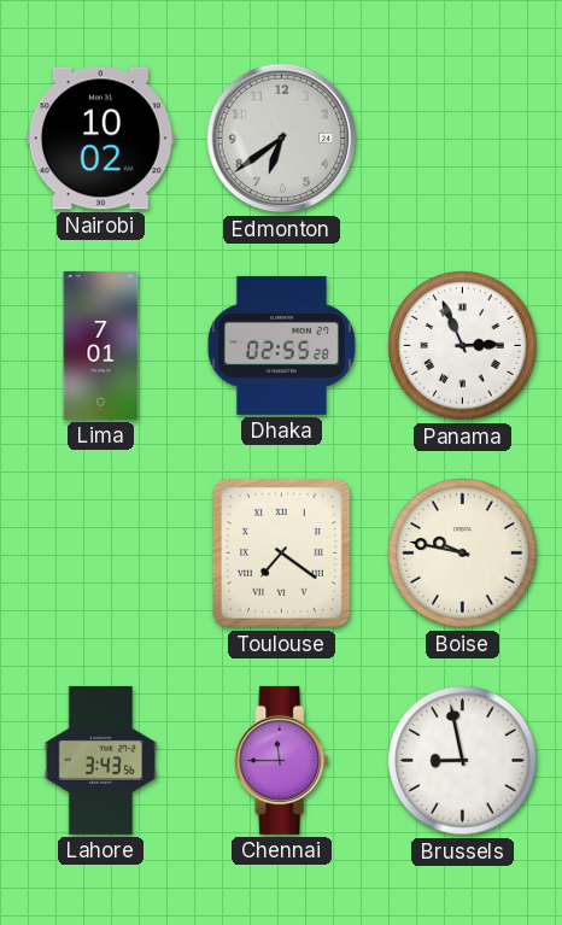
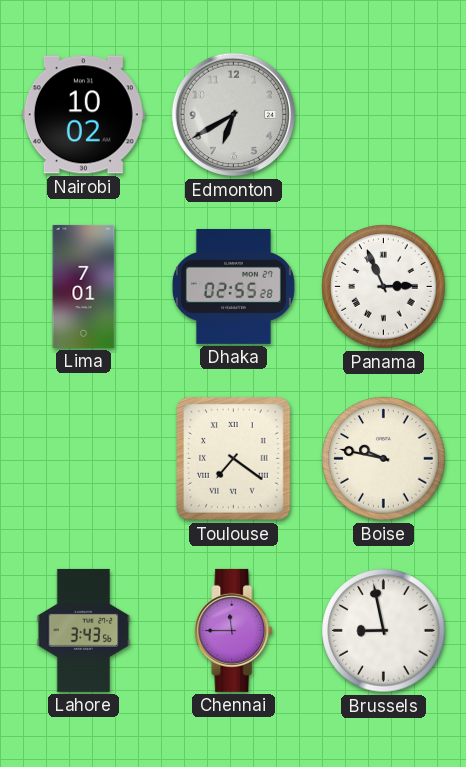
Edmonton: 6:39 -> 6:40
